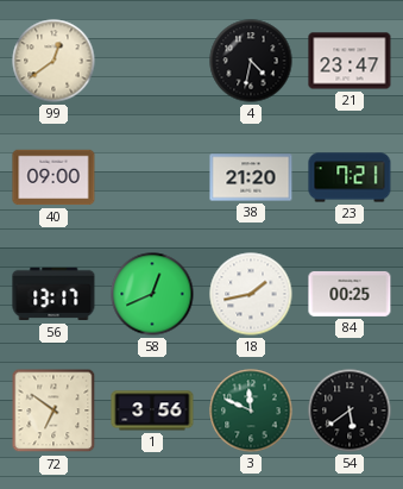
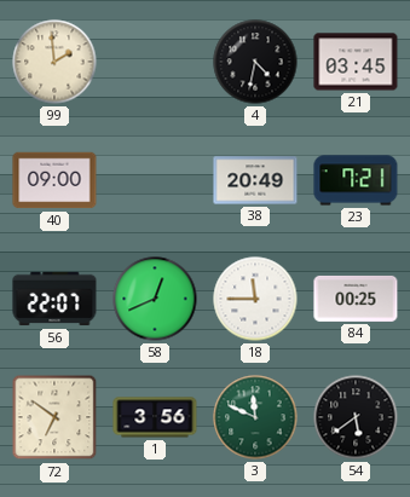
99: 12:39 -> 1:59
21: 23:47 -> 03:45
38: 21:20 -> 20:49
56: 13:17 -> 22:07
18: 1:43 -> 11:45
